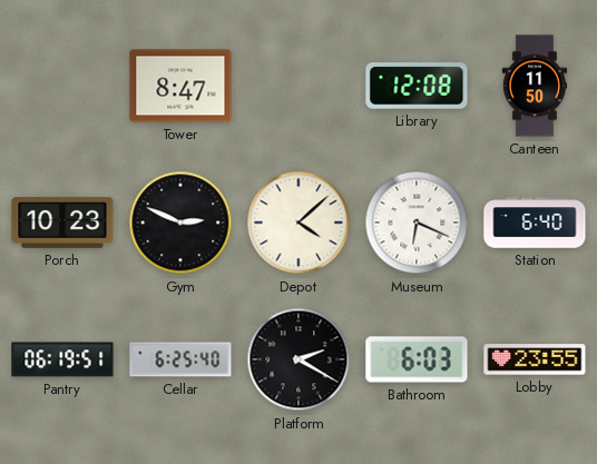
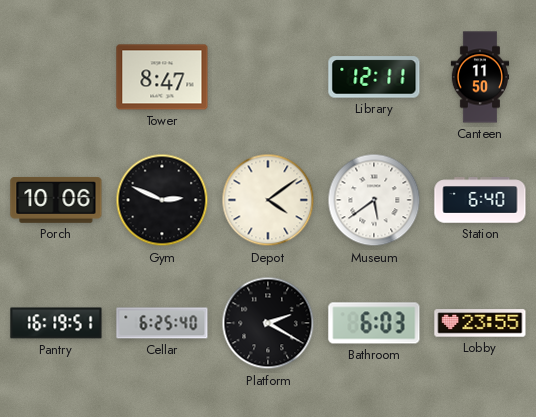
Library: 12:08 -> 12:11
Porch: 10:23 -> 10:06
Depot: 4:08 -> 4:09
Museum: 6:19 -> 5:39
Pantry: 06:19 -> 16:19
